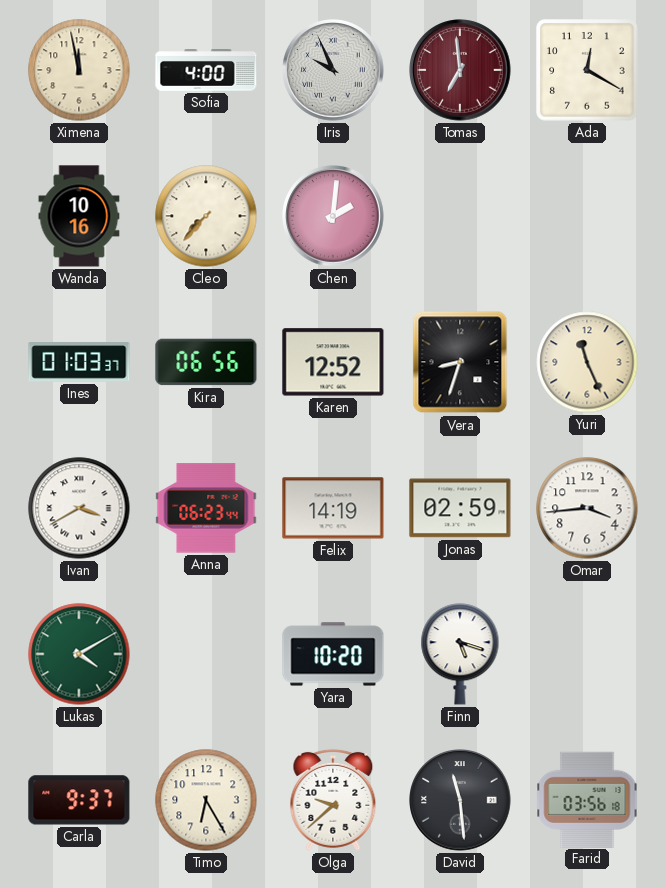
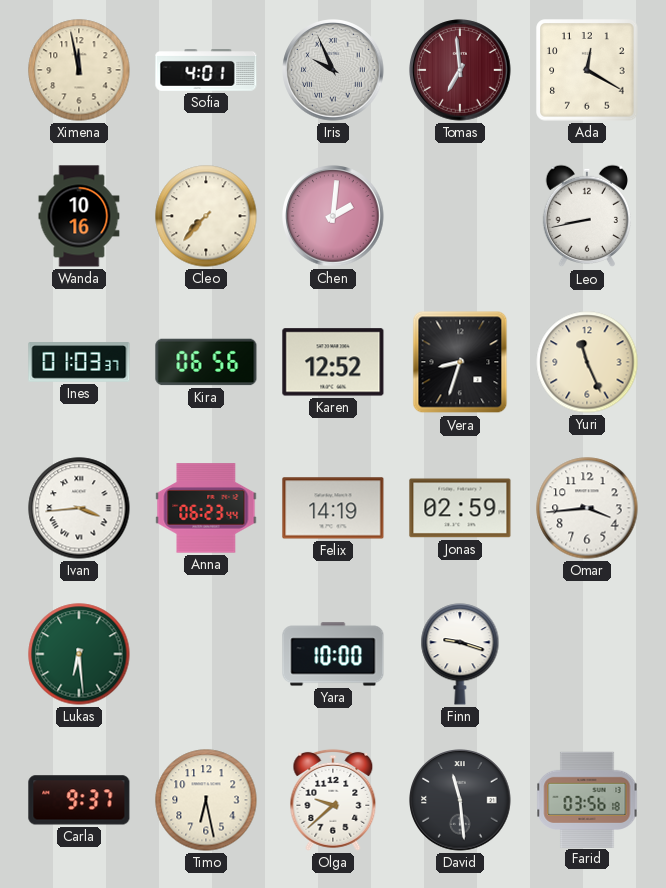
Sofia: 4:00 -> 4:01
Leo: none -> 8:43
Ivan: 3:40 -> 3:44
Lukas: 4:10 -> 6:29
Yara: 10:20 -> 10:00
Finn: 5:18 -> 9:18
Timo: 6:25 -> 6:28
